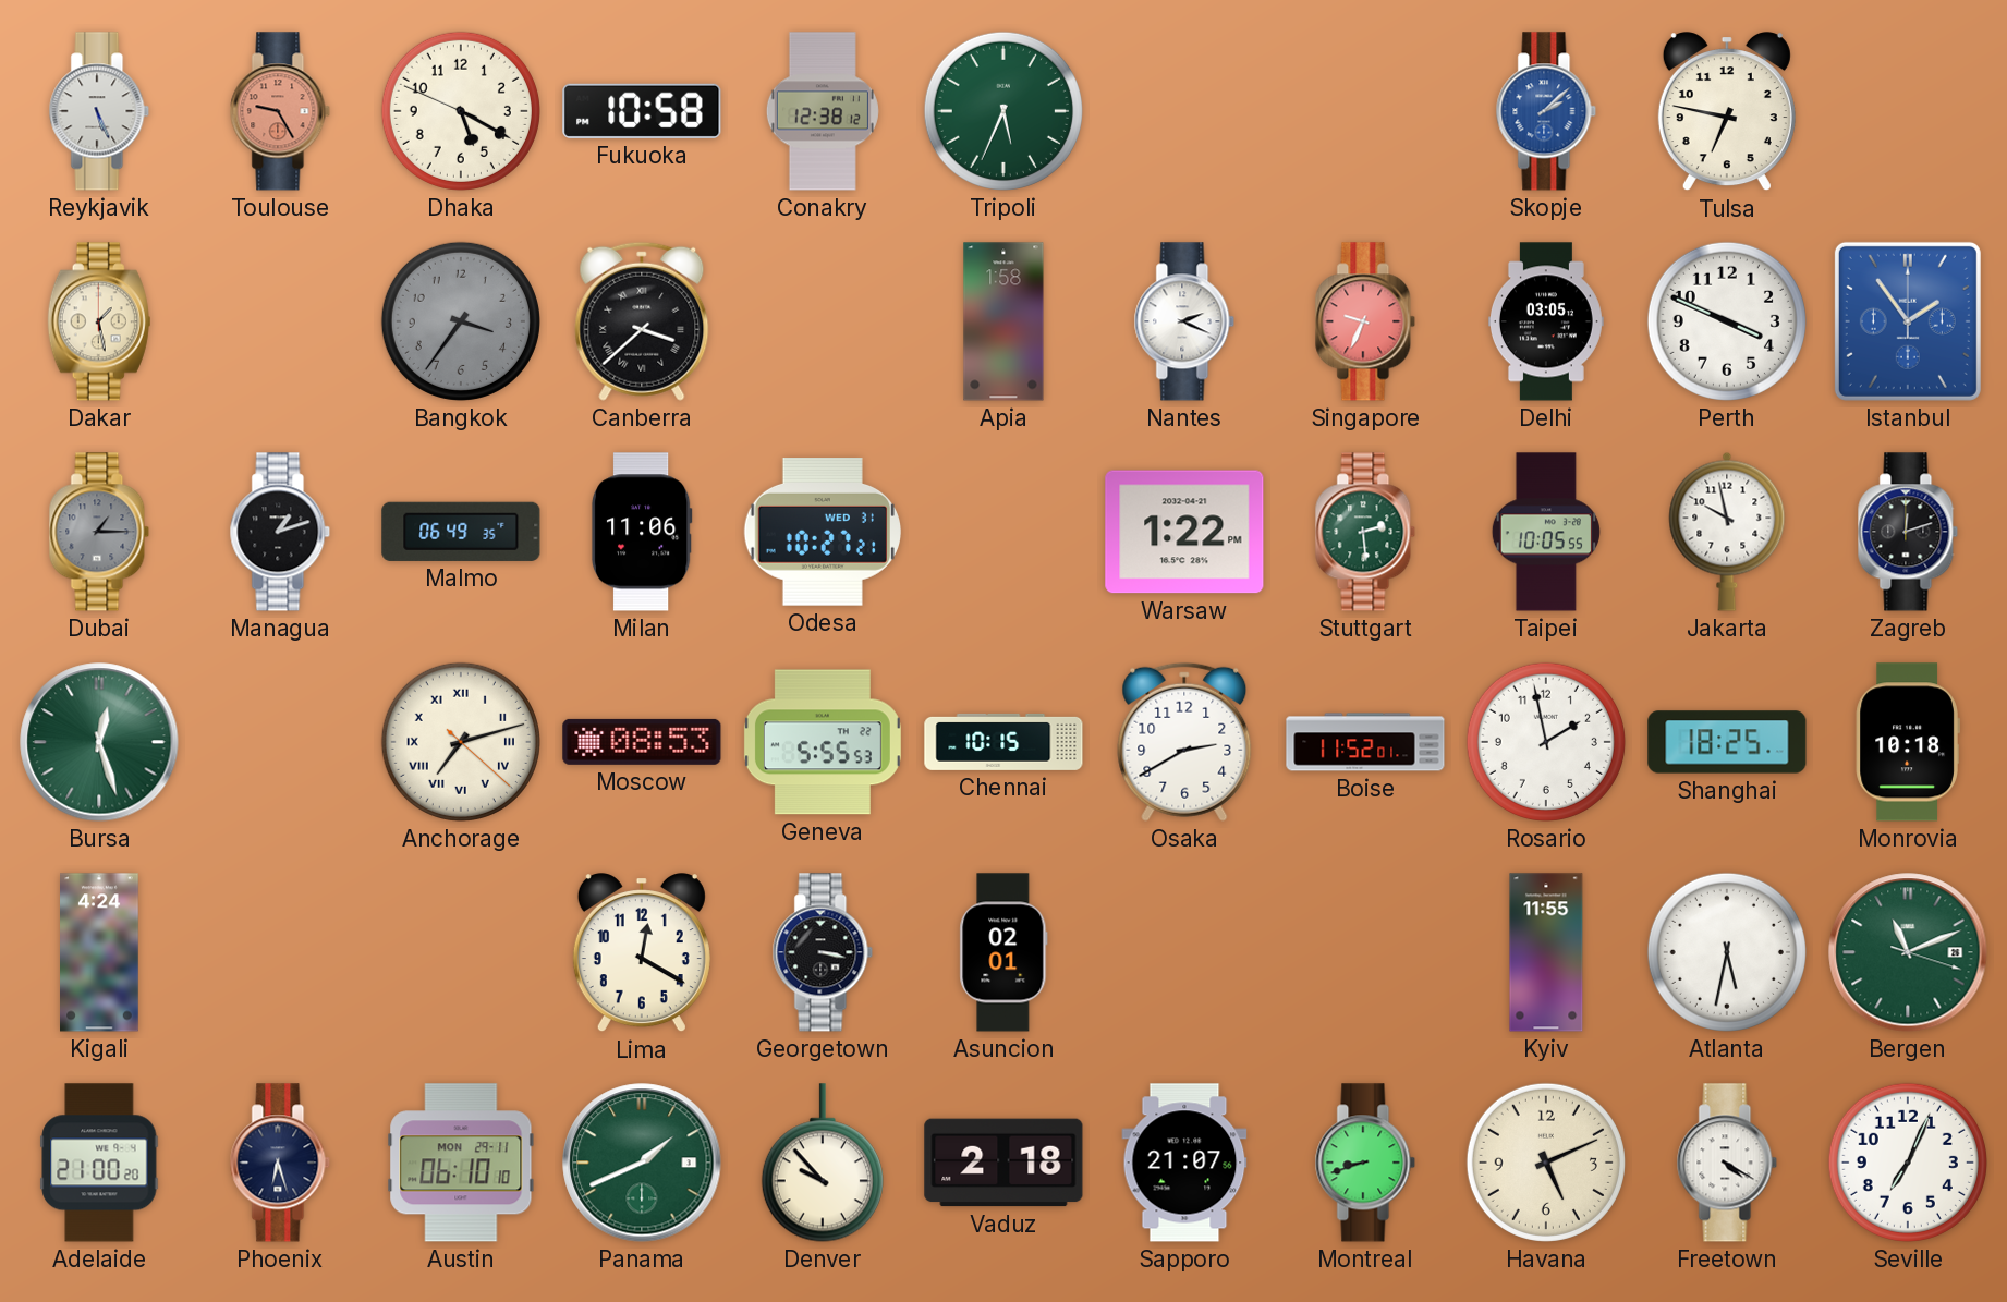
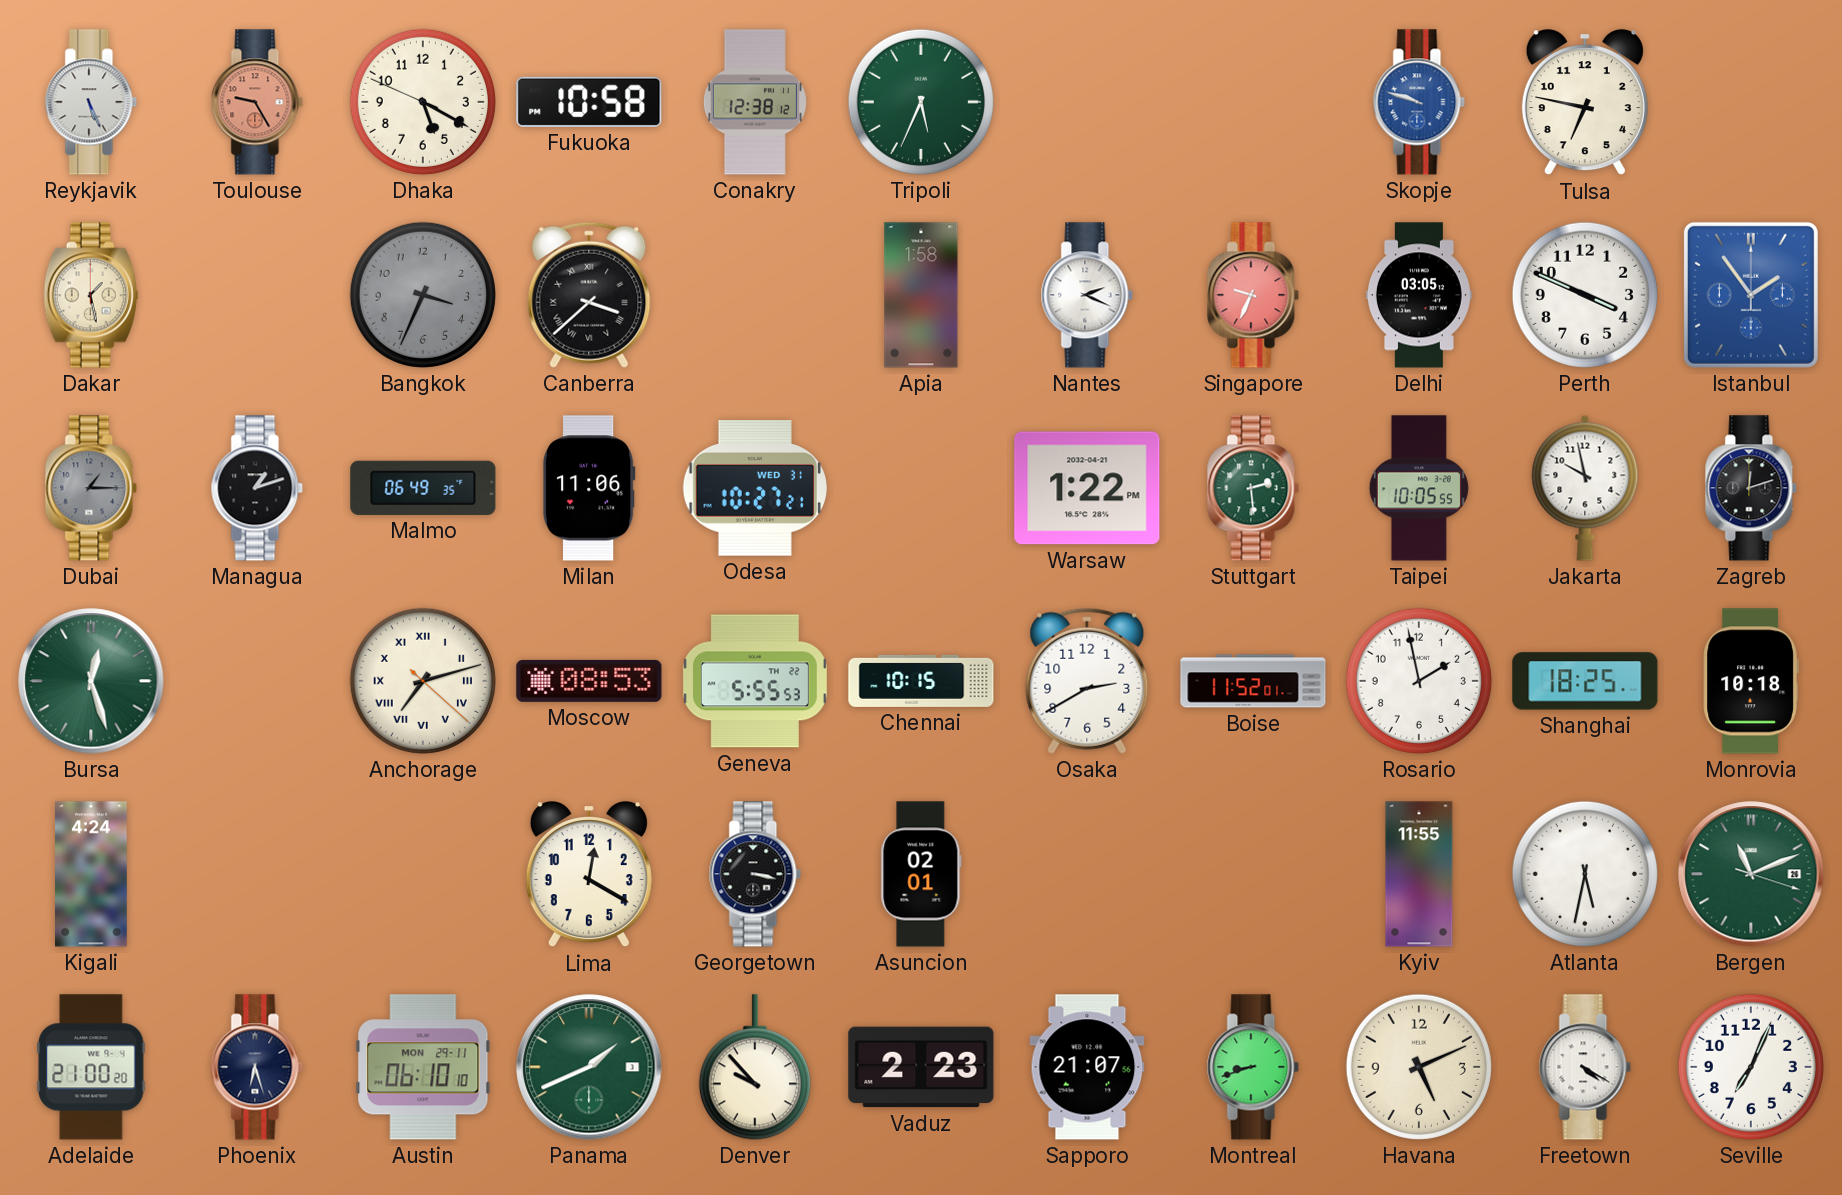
Skopje: 2:08 -> 9:48
Bangkok: 3:36 -> 3:34
Vaduz: 2:18 -> 2:23
